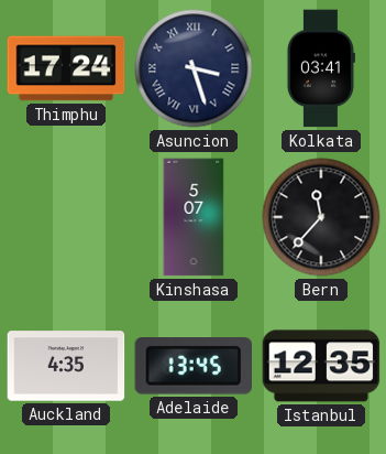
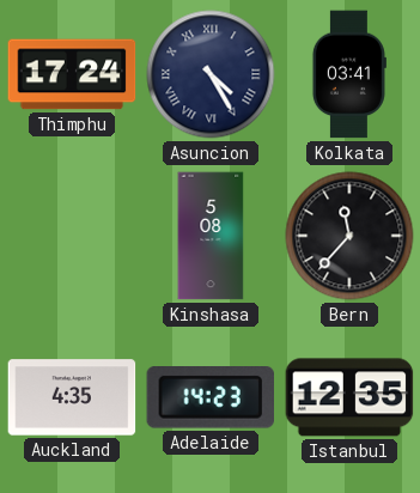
Asuncion: 3:27 -> 4:25
Kinshasa: 5:07 -> 5:08
Adelaide: 13:45 -> 14:23
